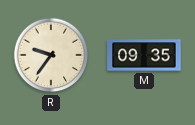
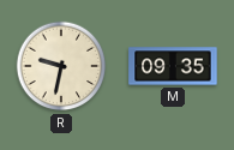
R: 9:36 -> 9:32
